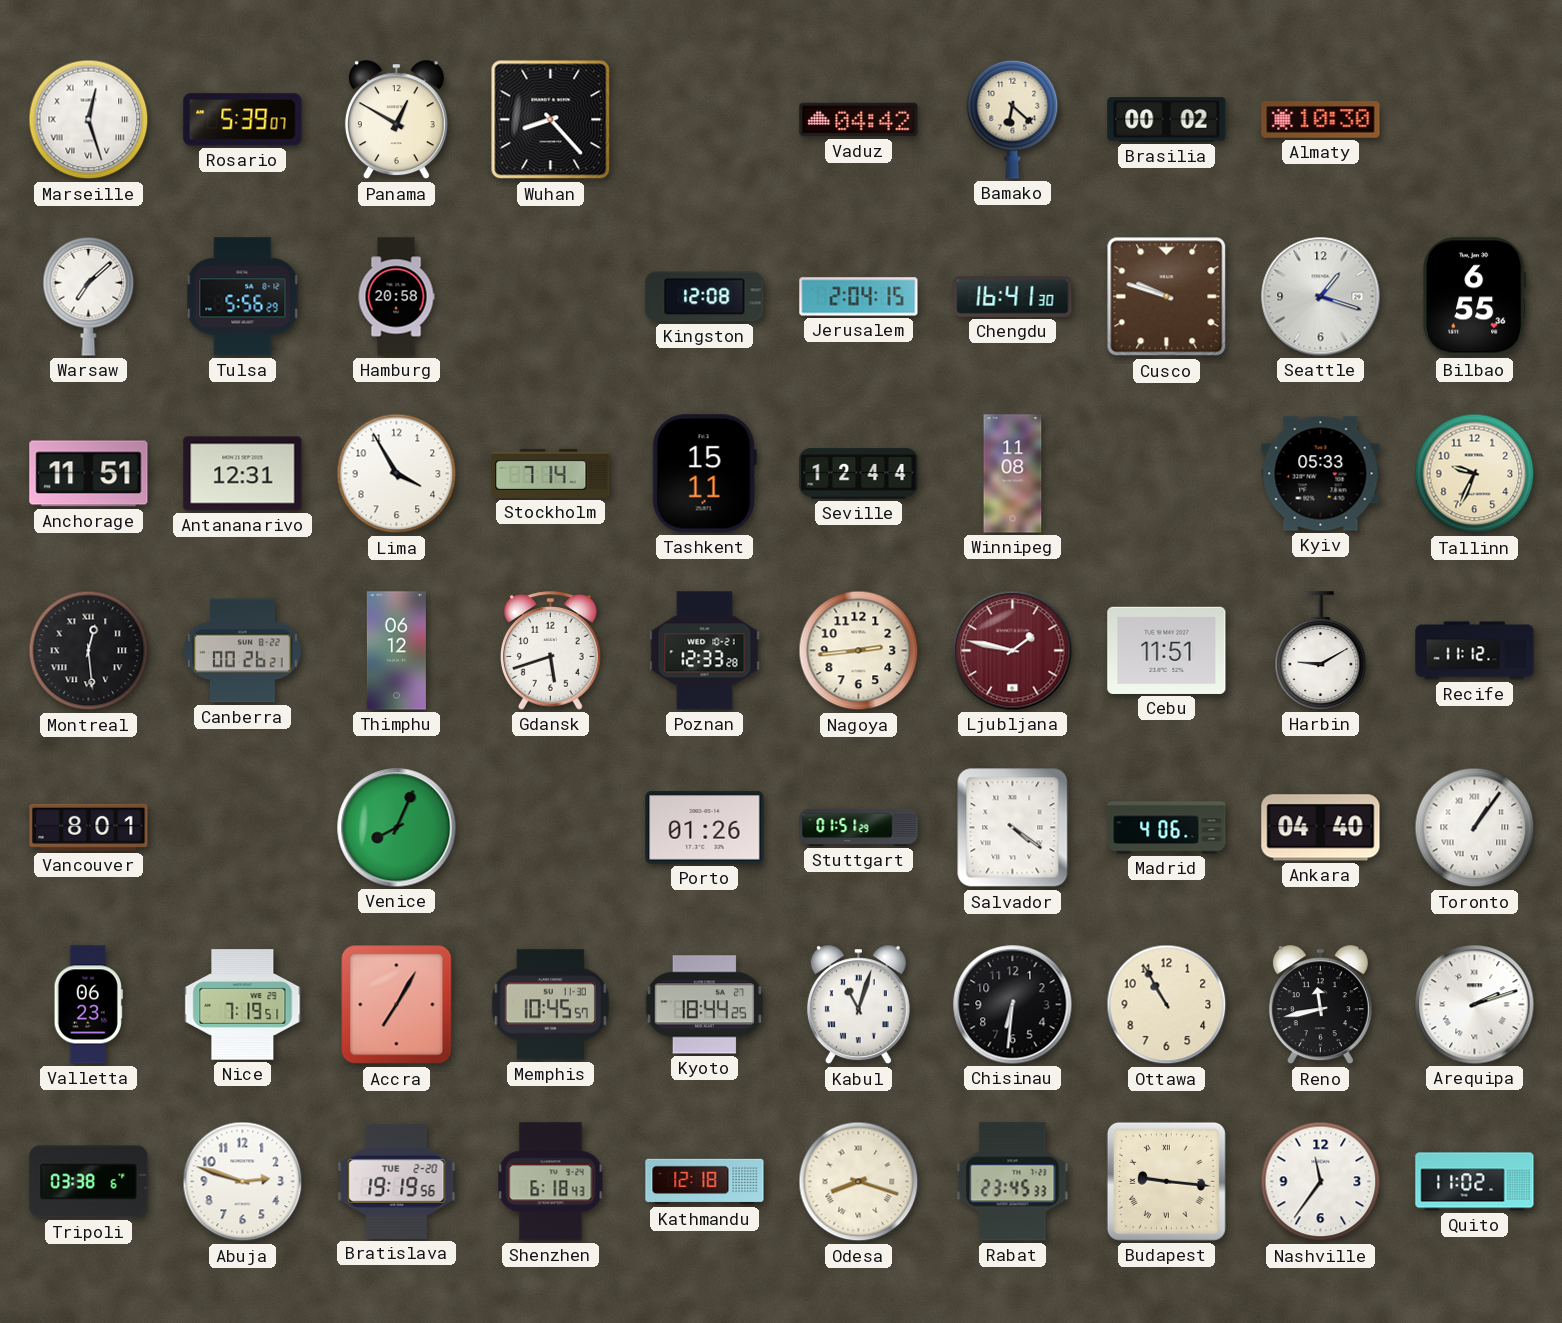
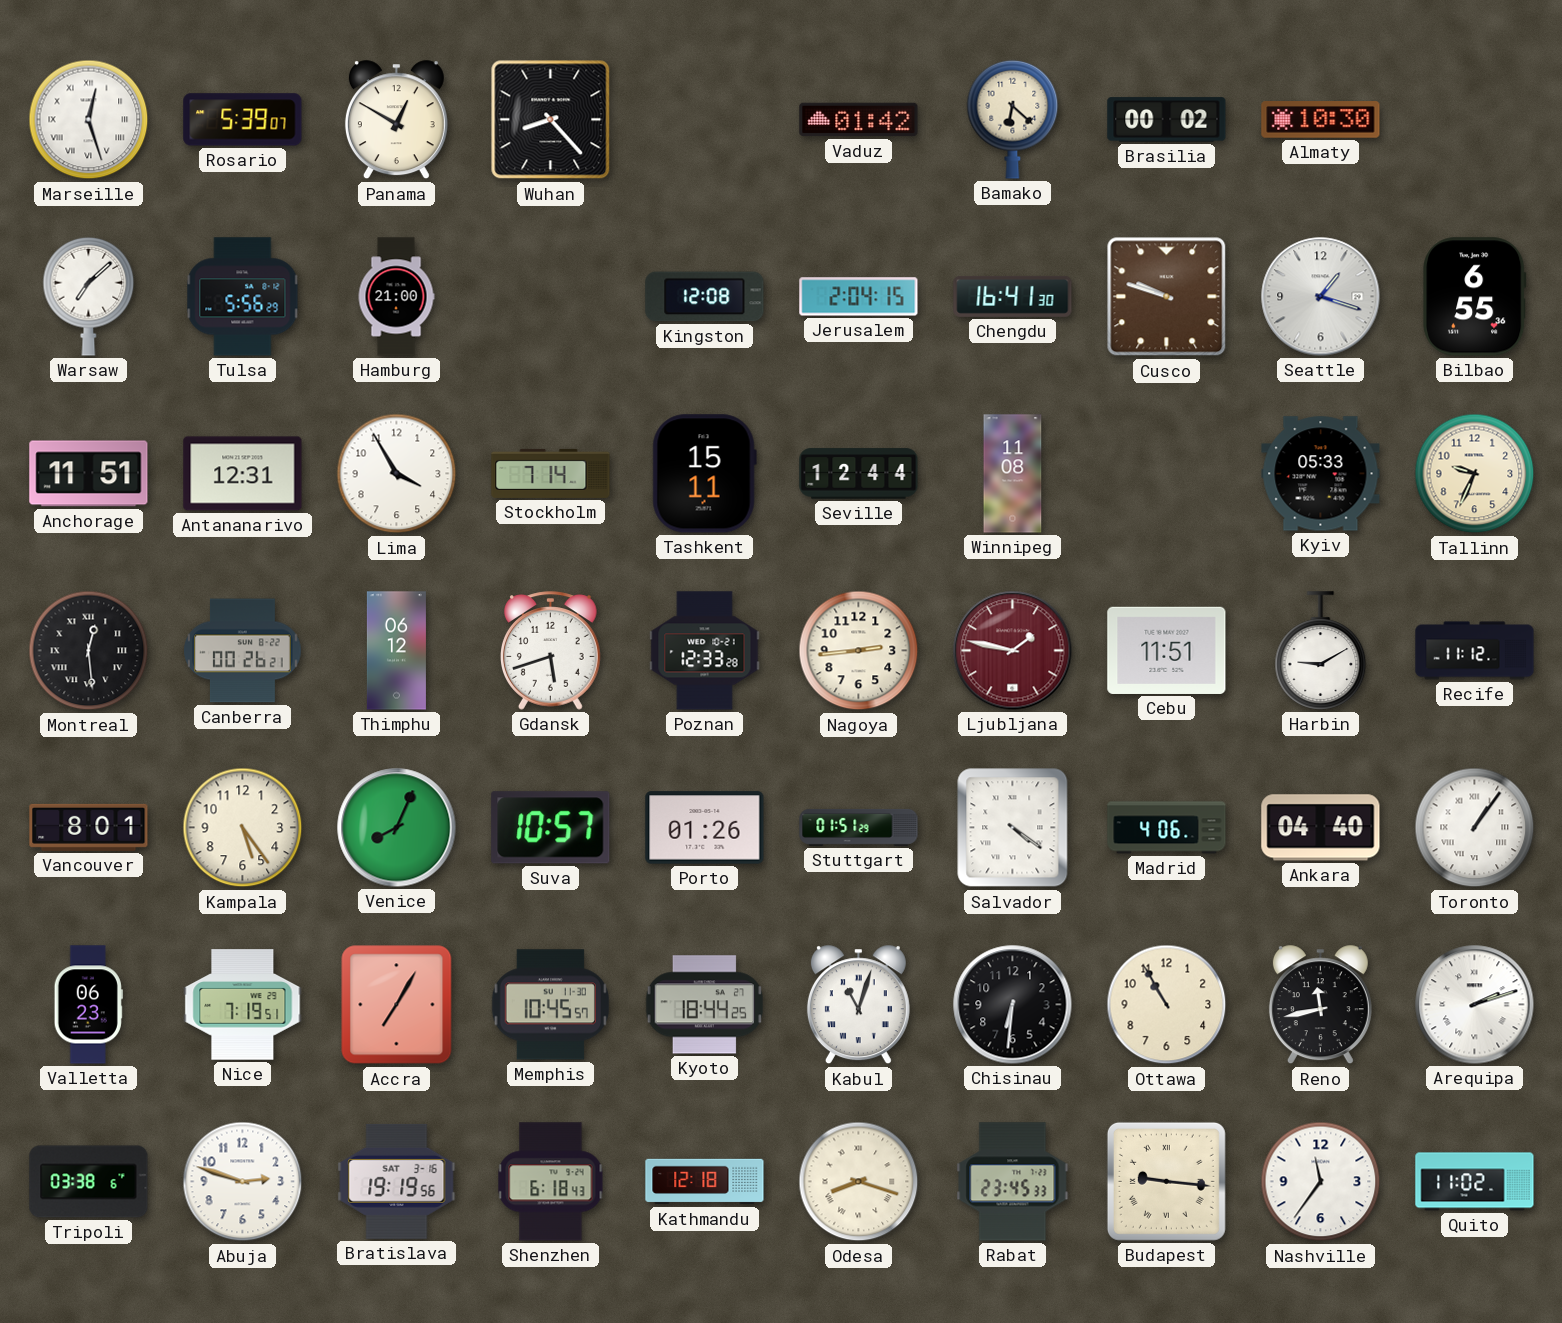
Vaduz: 04:42 -> 01:42
Hamburg: 20:58 -> 21:00
Kampala: none -> 5:24
Suva: none -> 10:57
Bratislava date: TUE 2-20 -> SAT 3-16
